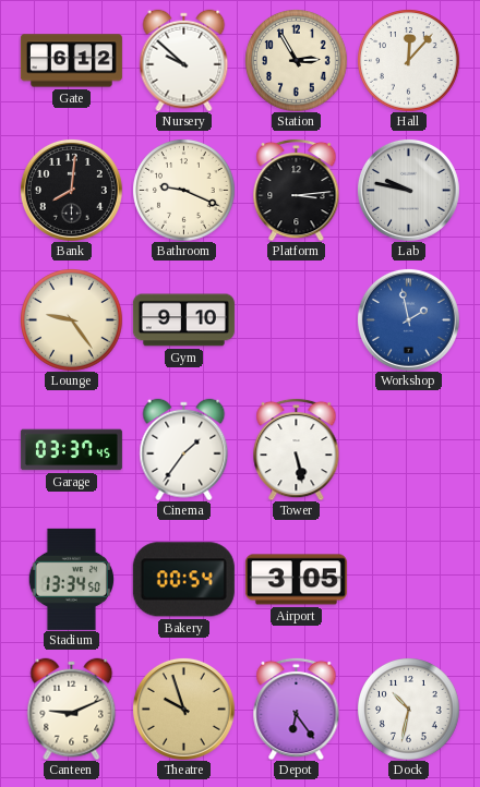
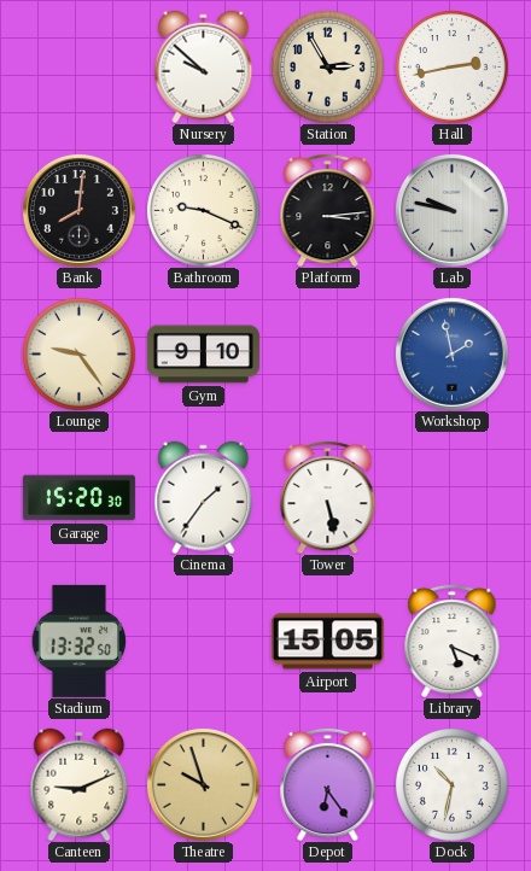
Gate: 6:12 -> none
Hall: 12:07 -> 2:43
Garage: 03:37 -> 15:20
Stadium: 13:34 -> 13:32
Bakery: 00:54 -> none
Airport: 3:05 -> 15:05
Library: none -> 5:19
